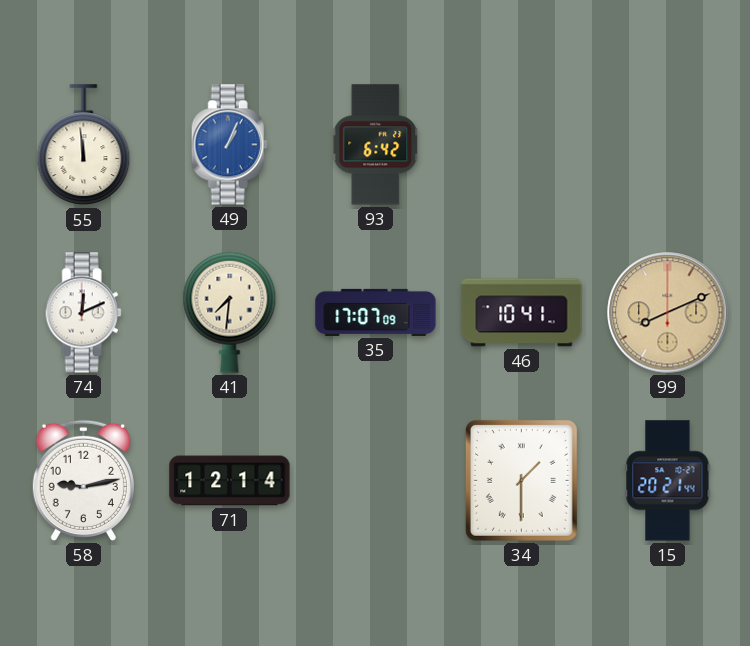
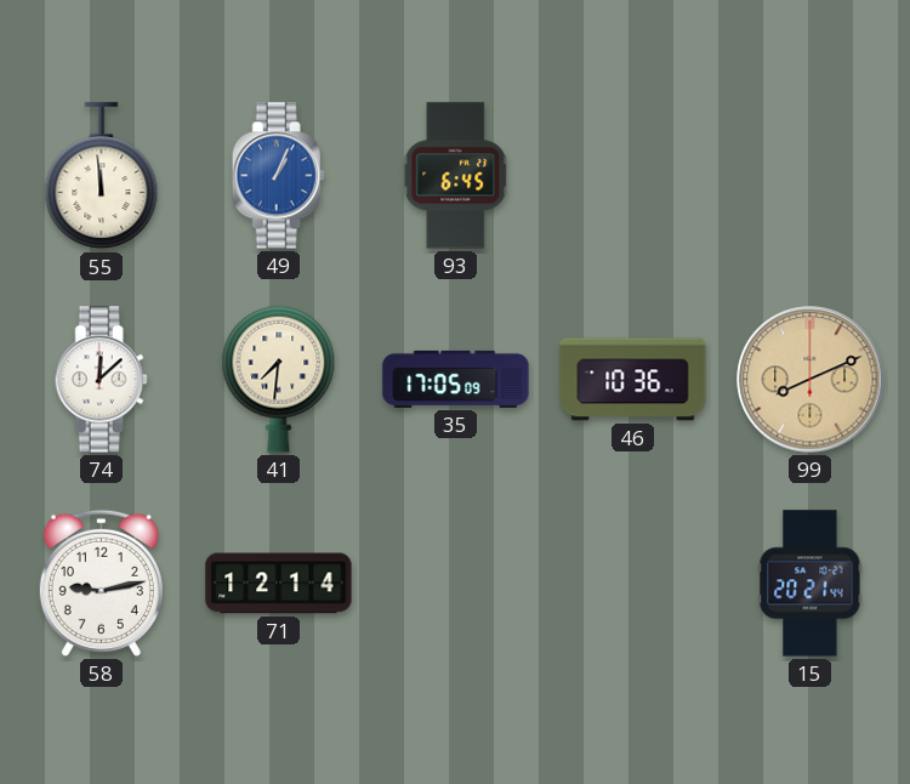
93: 6:42 -> 6:45
74: 12:11 -> 12:08
35: 17:07 -> 17:05
46: 10:41 -> 10:36
34: 1:30 -> none
